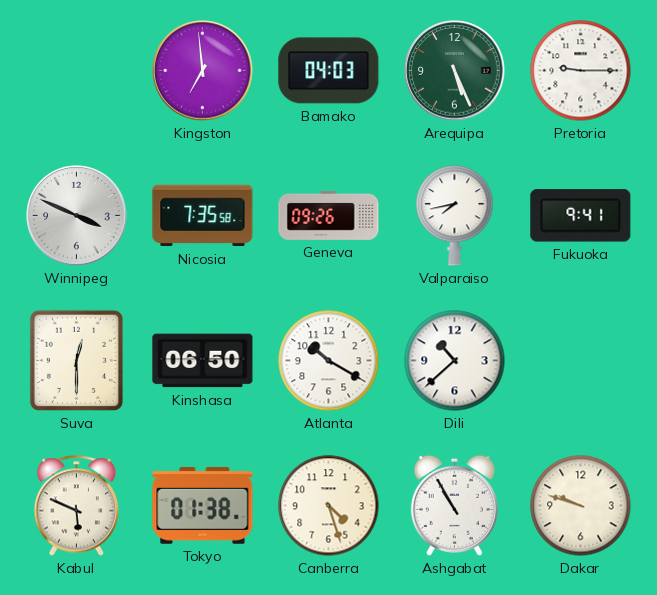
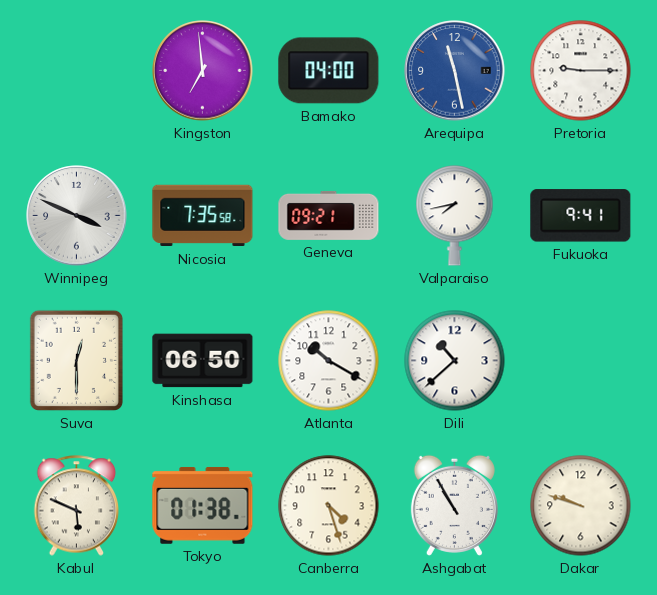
Bamako: 04:03 -> 04:00
Arequipa: 5:26 -> 11:28
Arequipa dial: green -> blue
Geneva: 09:26 -> 09:21
